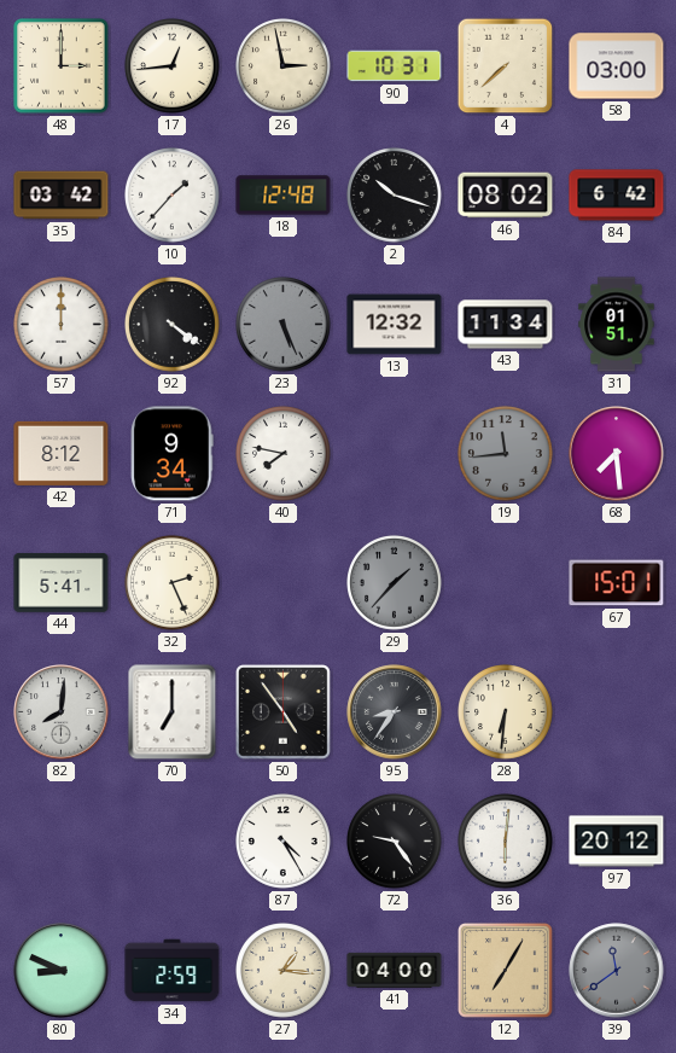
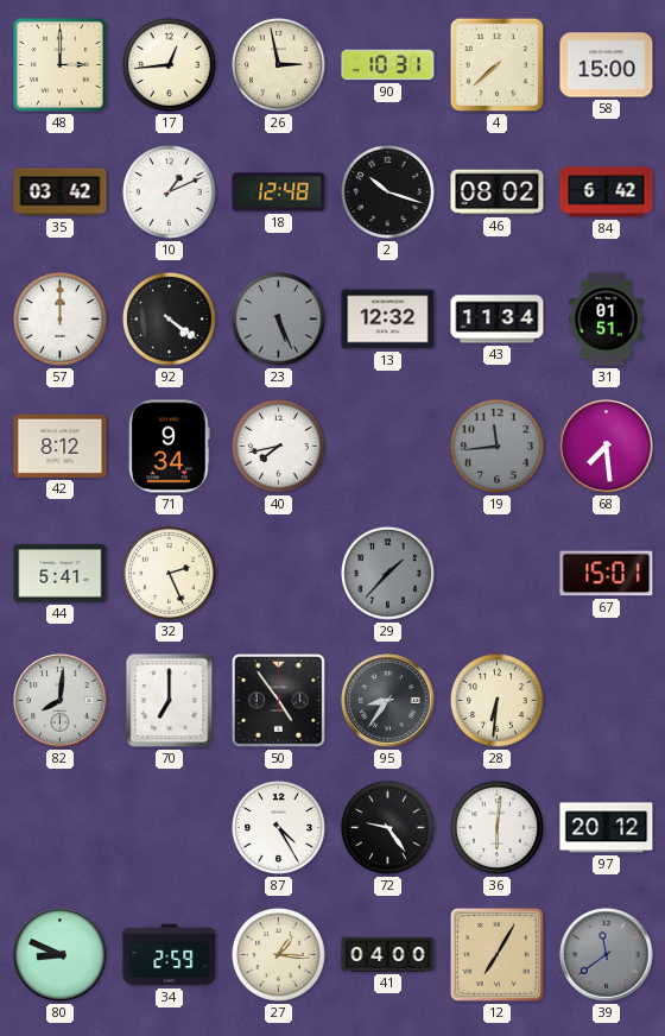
58: 03:00 -> 15:00
10: 1:37 -> 1:11
40: 7:47 -> 7:43
